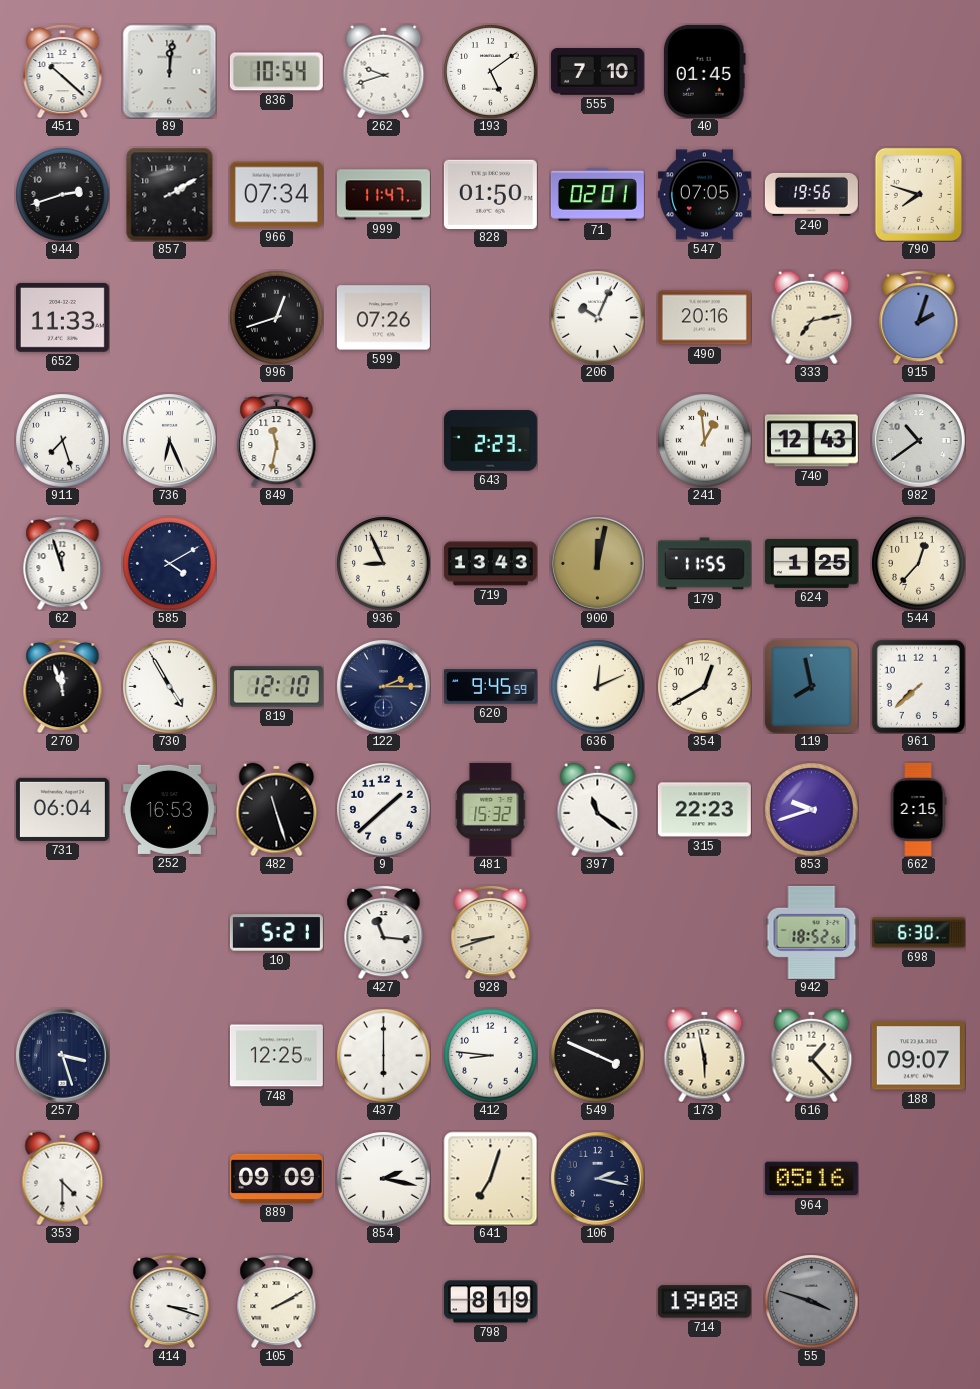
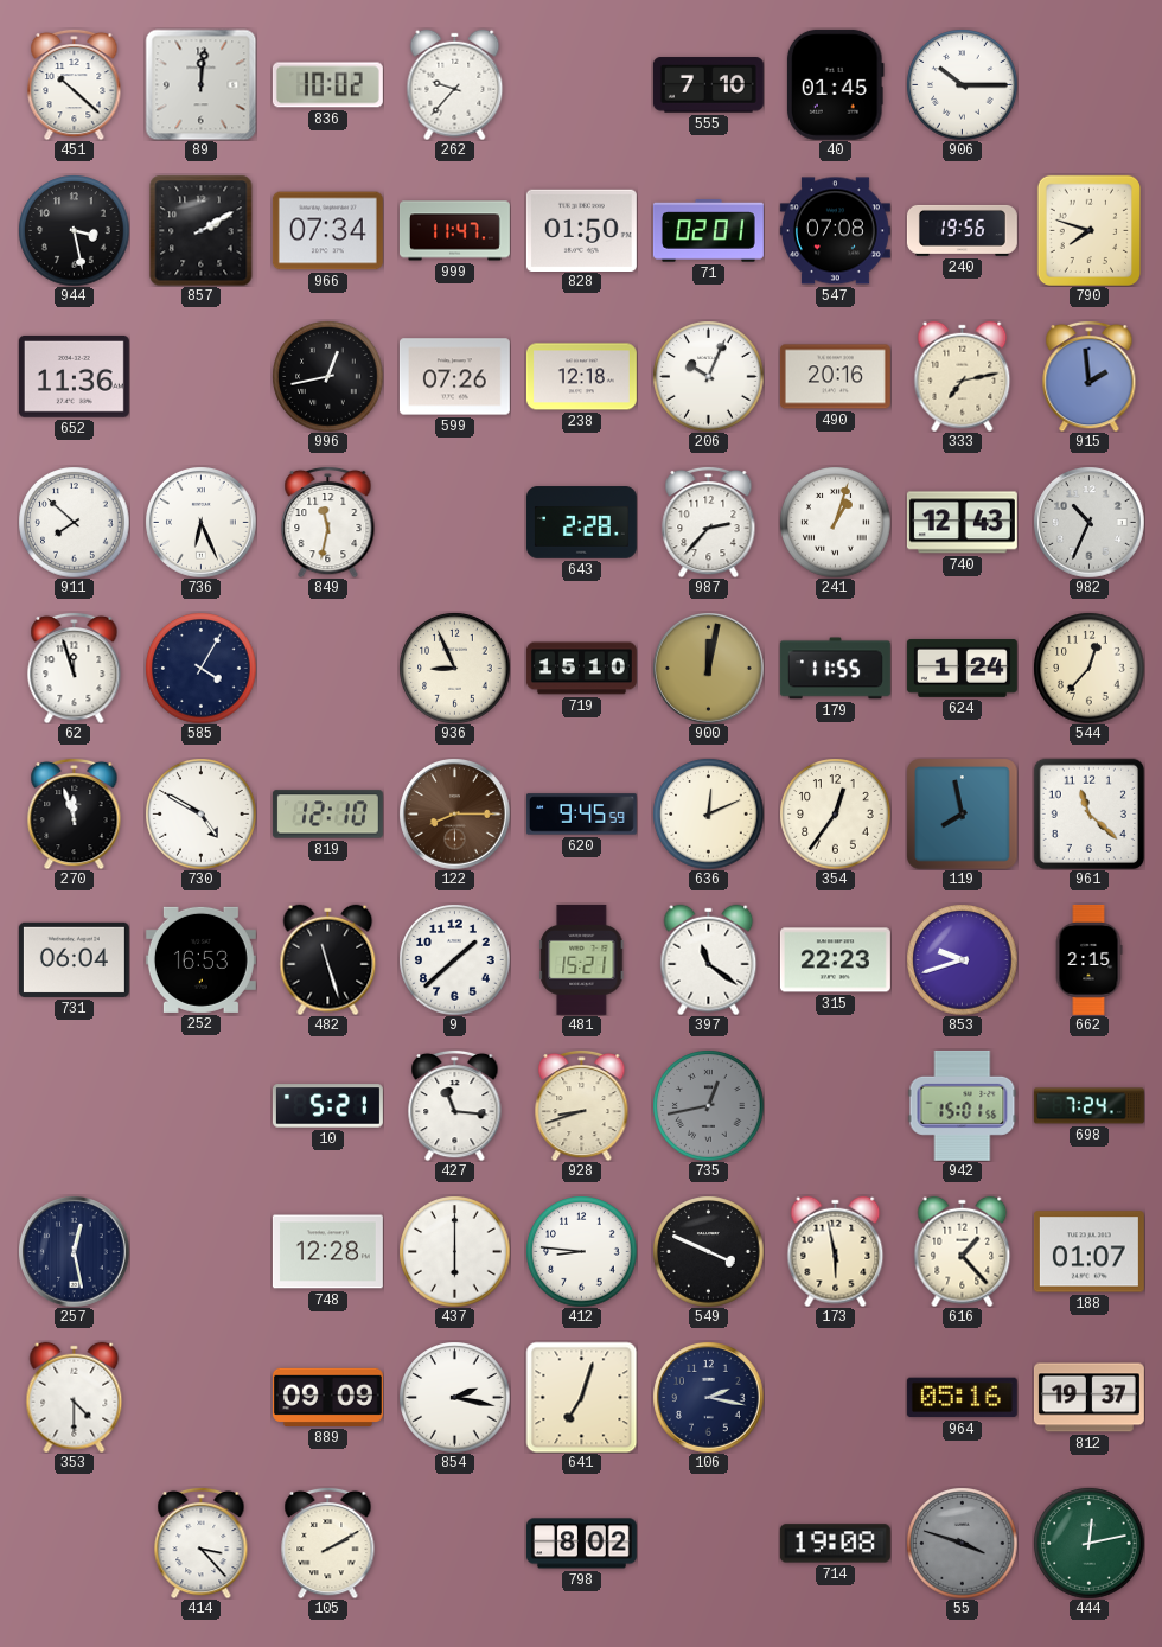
836: 10:54 -> 10:02
262: 9:42 -> 9:37
193: 5:09 -> none
906: none -> 10:15
944: 2:42 -> 3:28
547: 07:05 -> 07:08
652: 11:33 -> 11:36
996: 12:42 -> 12:43
238: none -> 12:18
915: 2:03 -> 1:59
911: 7:27 -> 7:52
643: 2:23 -> 2:28
987: none -> 2:37
241: 12:59 -> 1:03
982: 10:39 -> 10:34
585: 4:10 -> 4:05
719: 13:43 -> 15:10
624: 1:25 -> 1:24
730: 4:55 -> 4:50
122: 2:15 -> 8:15
122 dial: navy -> brown
354: 12:40 -> 12:36
961: 7:38 -> 11:22
481: 15:32 -> 15:21
735: none -> 12:43
942: 18:52 -> 15:01
698: 6:30 -> 7:24
257: 3:27 -> 12:28
748: 12:25 -> 12:28
188: 09:07 -> 01:07
812: none -> 19:37
414: 3:18 -> 3:23
798: 8:19 -> 8:02
444: none -> 12:13
